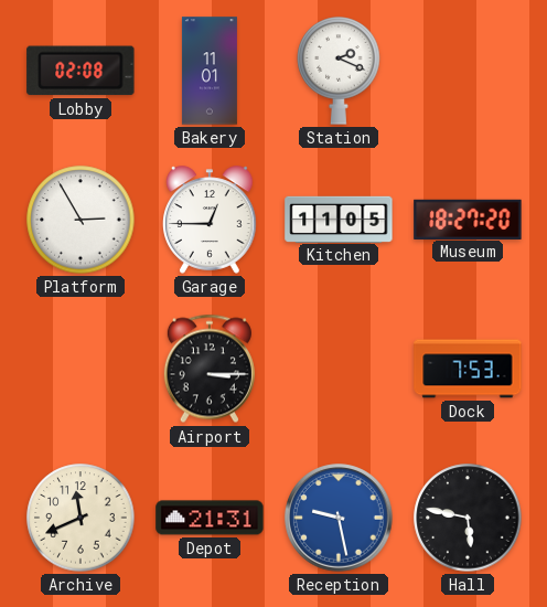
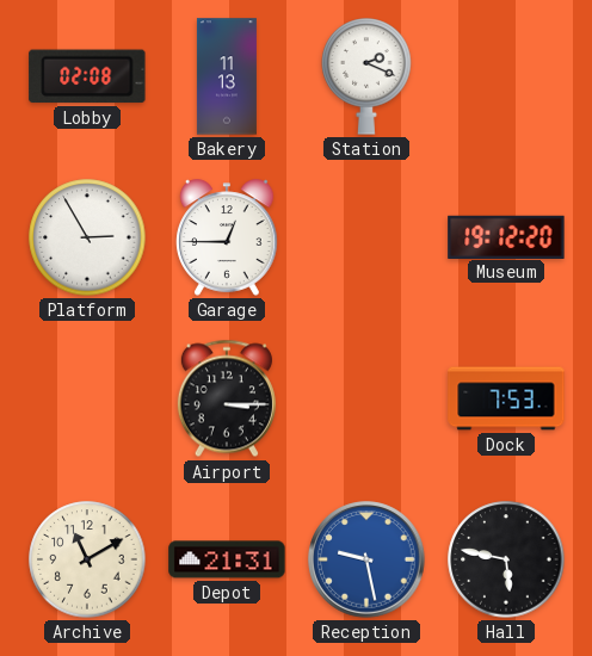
Bakery: 11:01 -> 11:13
Kitchen: 11:05 -> none
Museum: 18:27 -> 19:12
Archive: 11:41 -> 11:10
